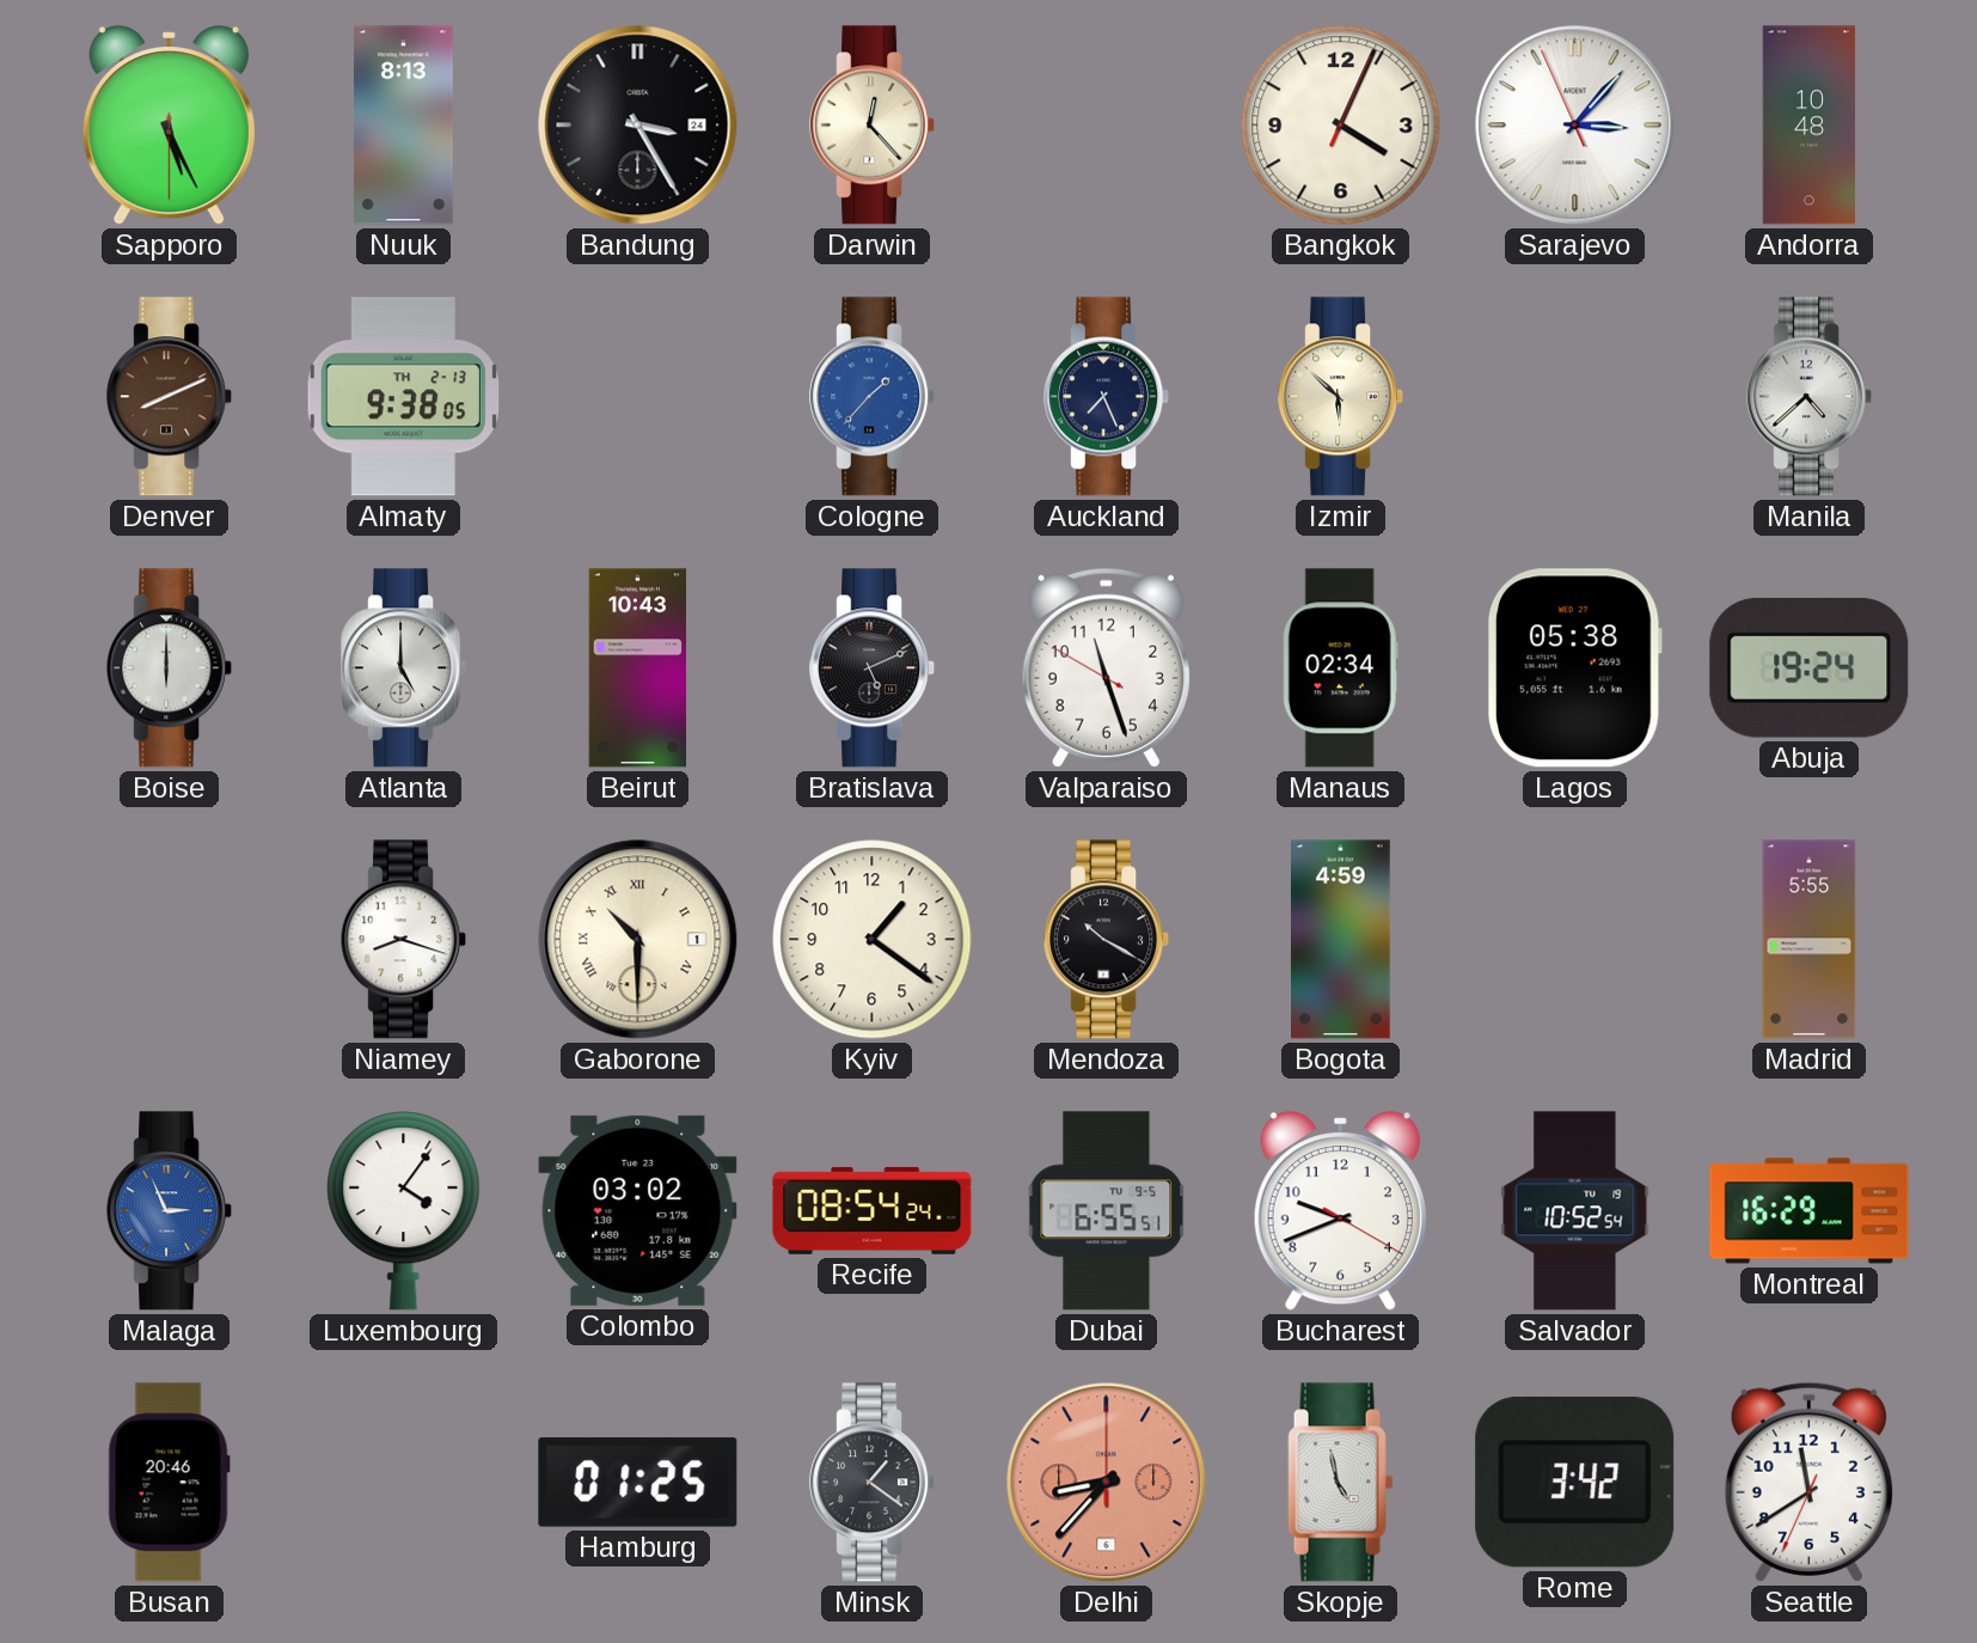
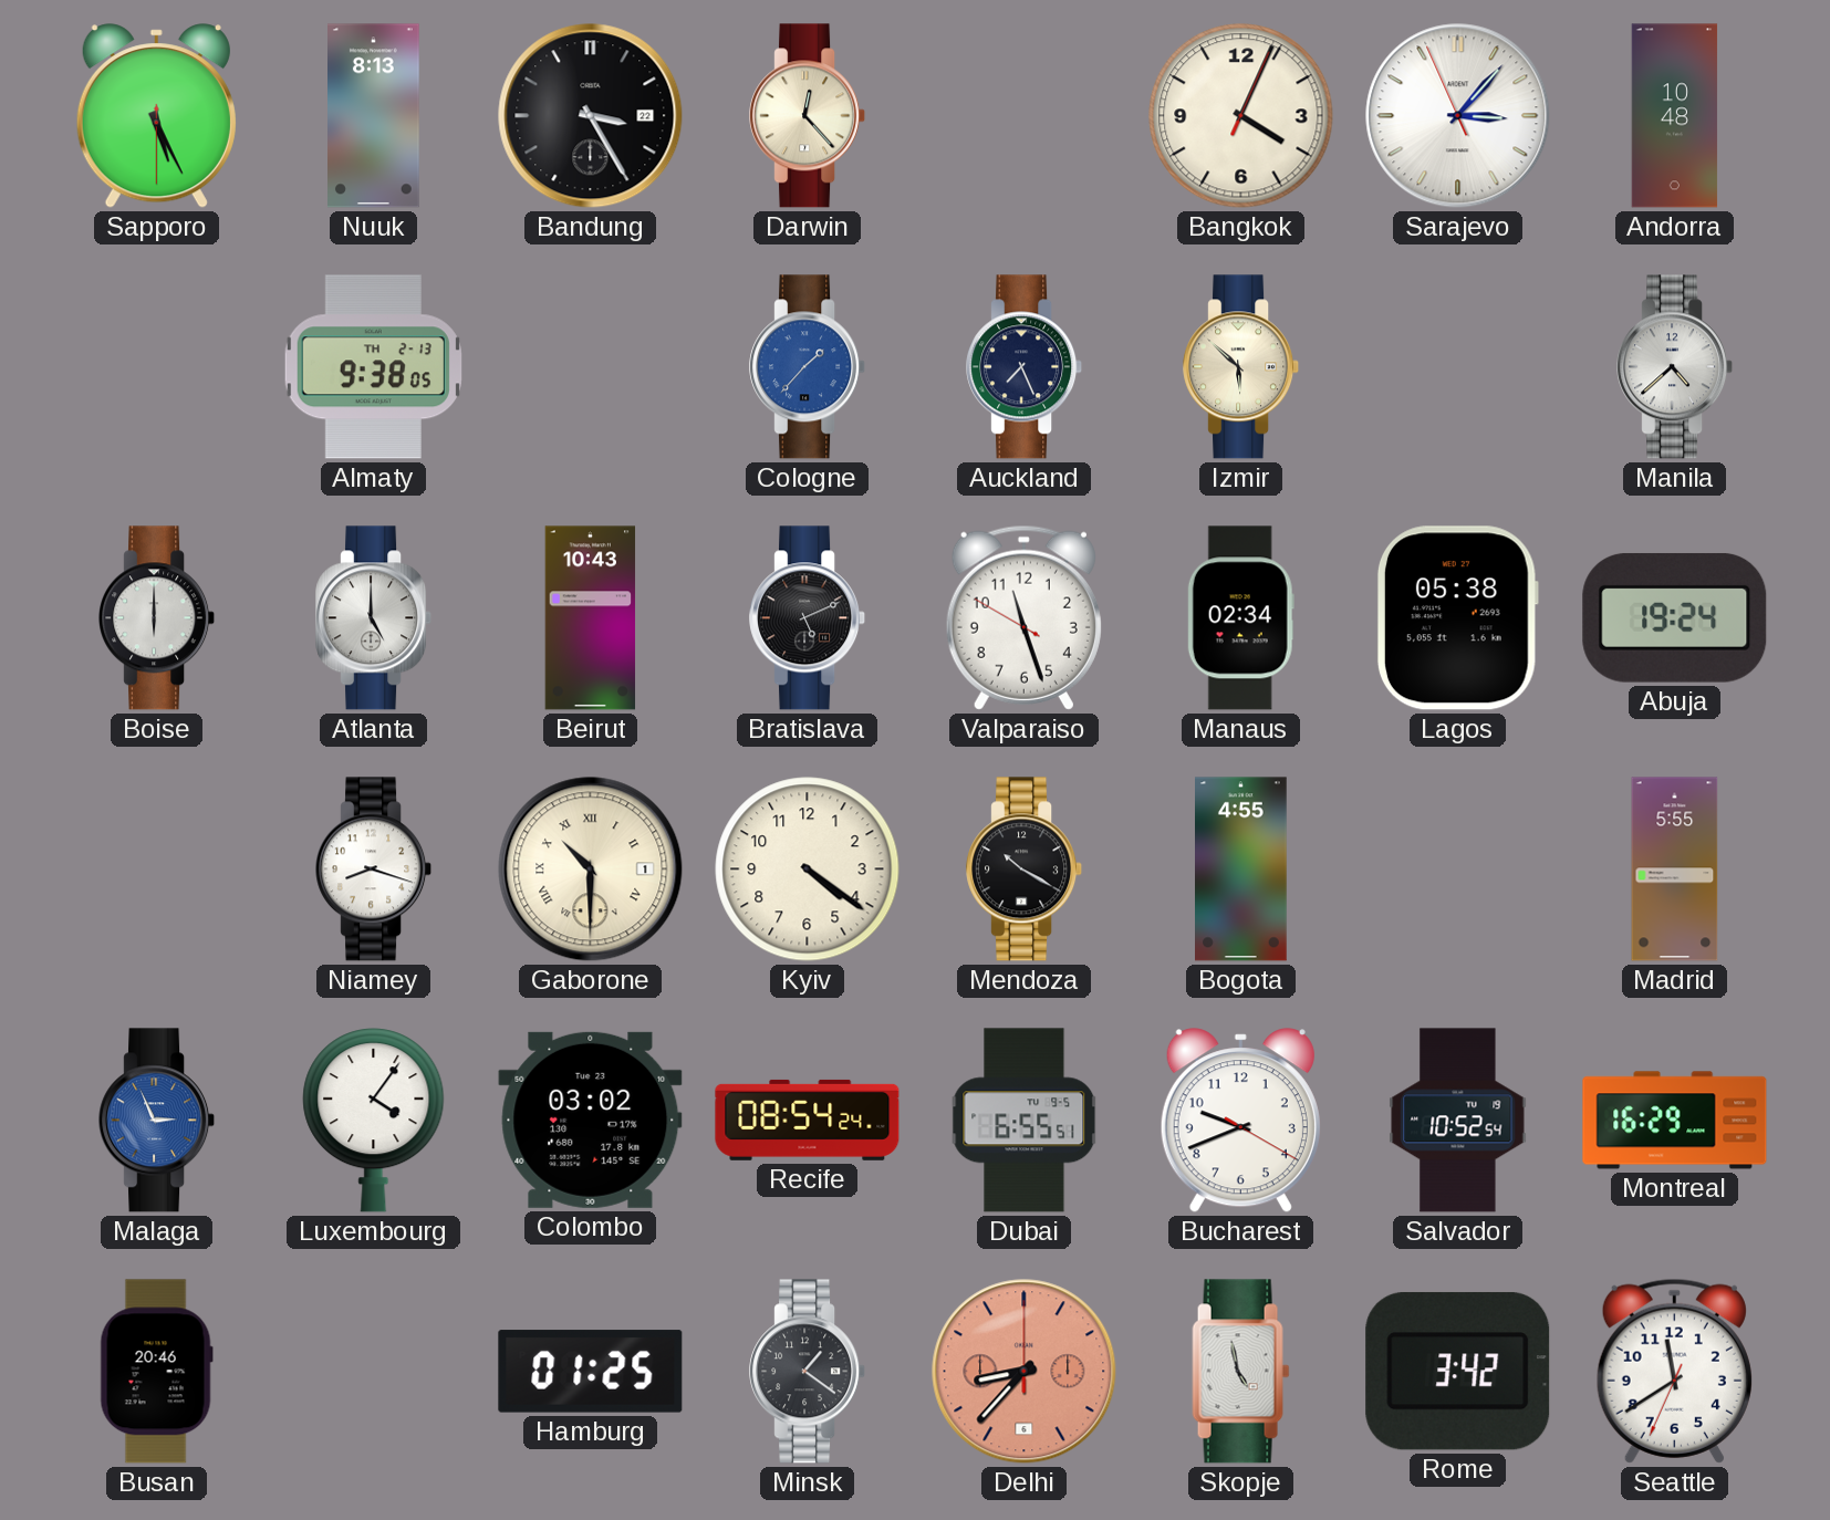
Bandung date: 24 -> 22
Denver: 8:11 -> none
Kyiv: 1:21 -> 4:21
Bogota: 4:59 -> 4:55
